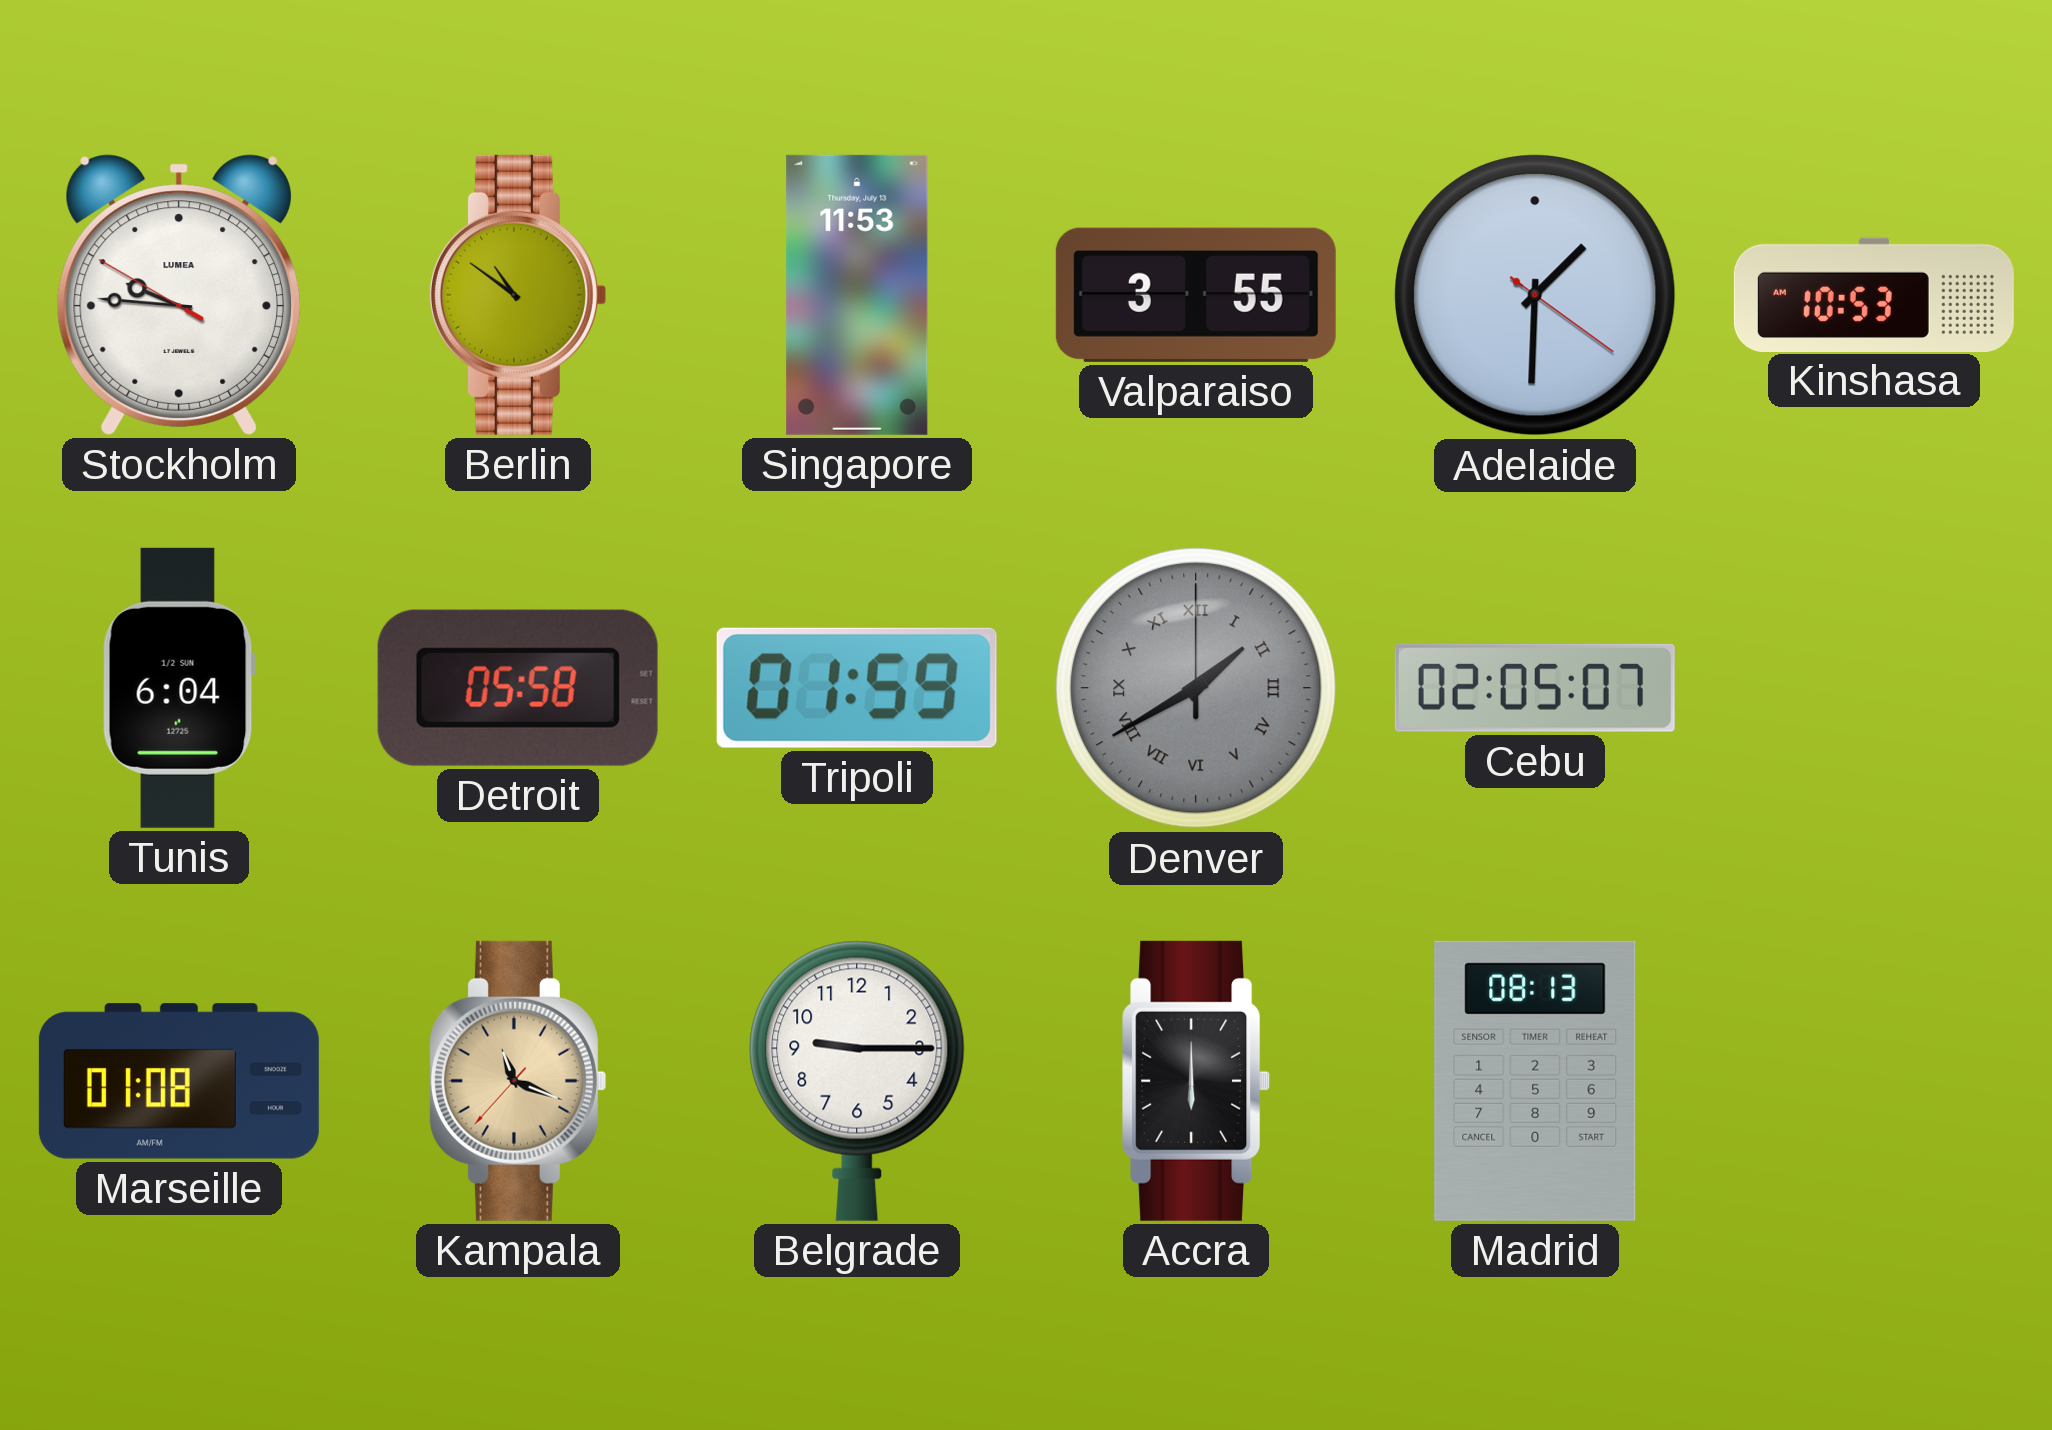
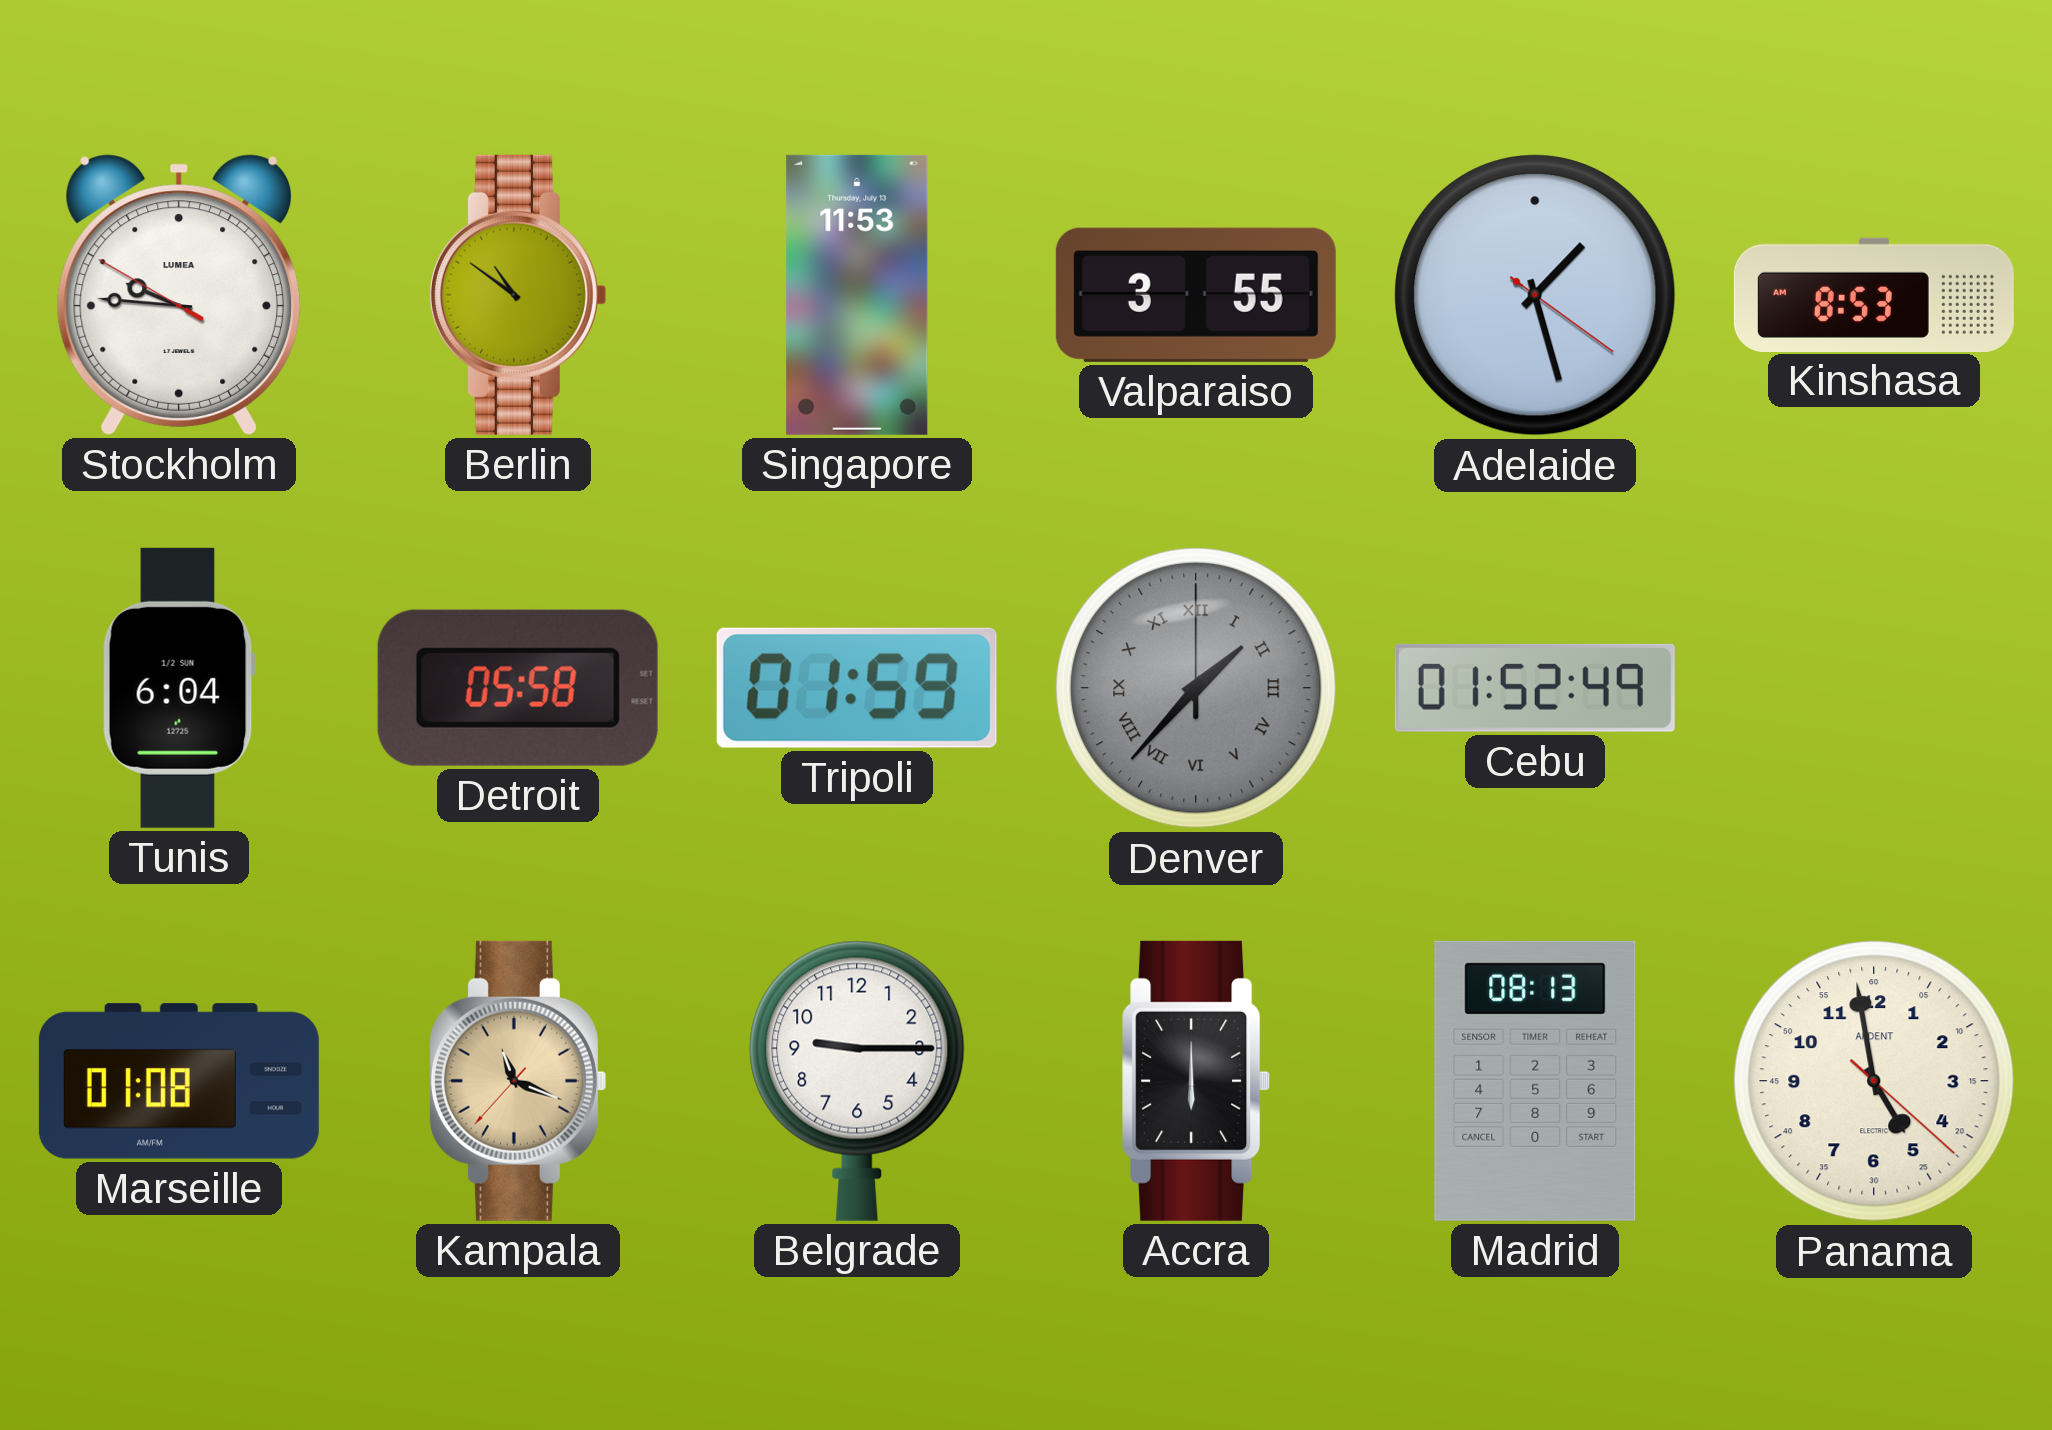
Adelaide: 1:30 -> 1:27
Kinshasa: 10:53 -> 8:53
Denver: 1:40 -> 1:37
Cebu: 02:05 -> 01:52
Panama: none -> 4:58
